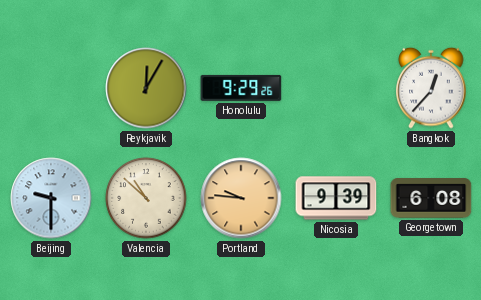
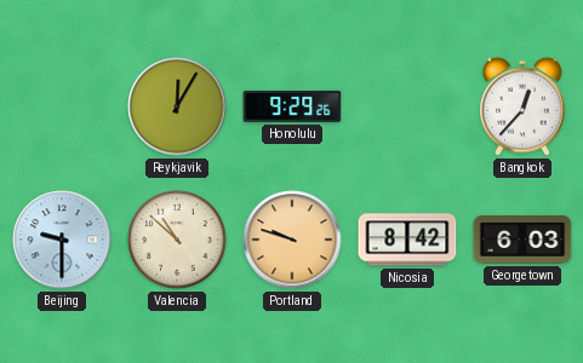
Portland: 9:46 -> 9:48
Nicosia: 9:39 -> 8:42
Georgetown: 6:08 -> 6:03
